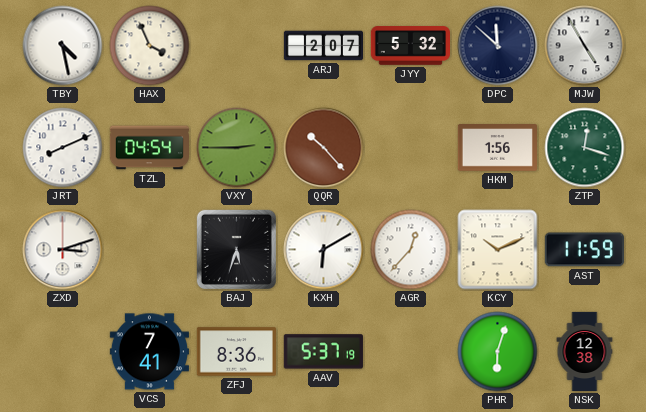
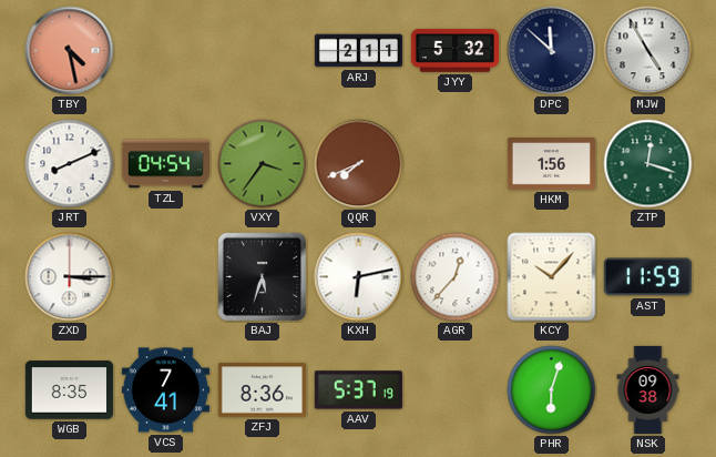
TBY dial: white -> salmon
HAX: 3:56 -> none
ARJ: 2:07 -> 2:11
VXY: 2:45 -> 3:36
QQR: 10:23 -> 7:41
ZXD: 3:12 -> 3:15
KXH: 6:10 -> 6:13
KCY: 10:11 -> 10:07
WGB: none -> 8:35
NSK: 12:38 -> 09:38
